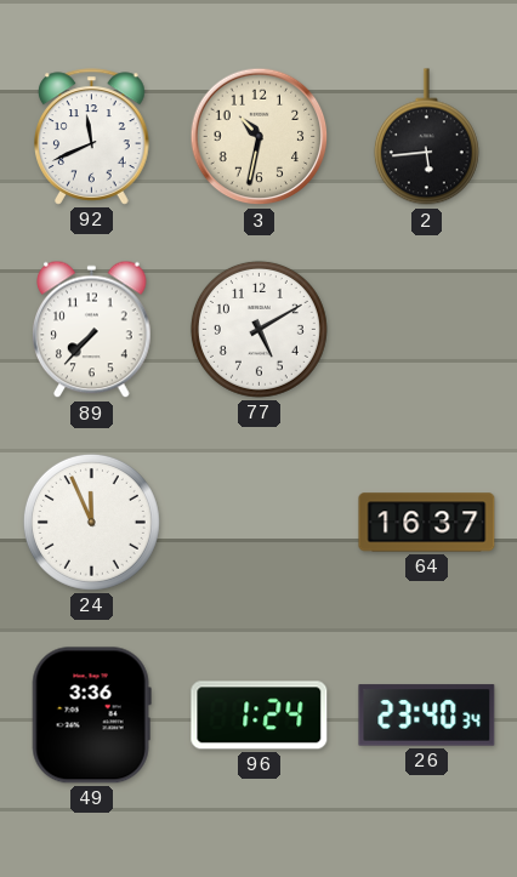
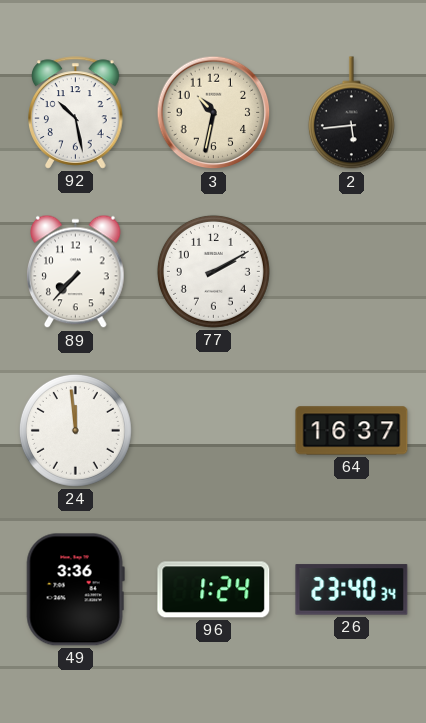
92: 11:41 -> 10:28
77: 5:10 -> 2:10
24: 11:56 -> 11:59
